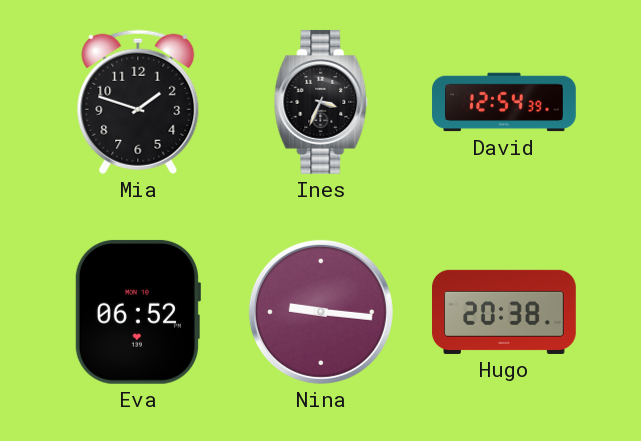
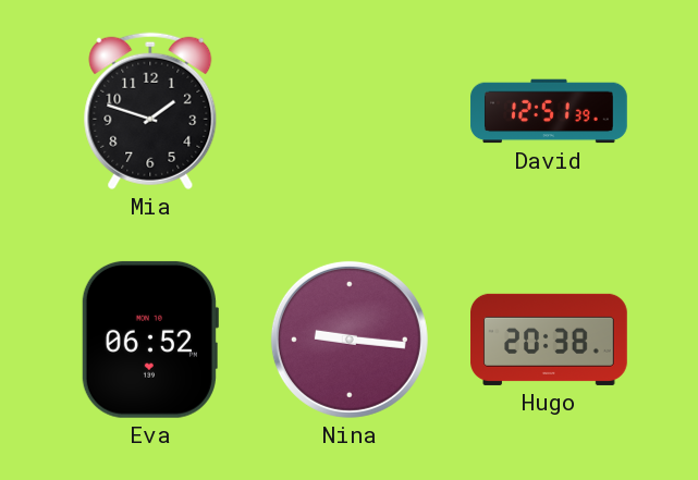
Ines: 3:34 -> none
David: 12:54 -> 12:51
